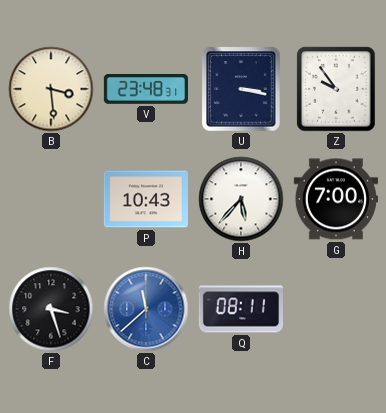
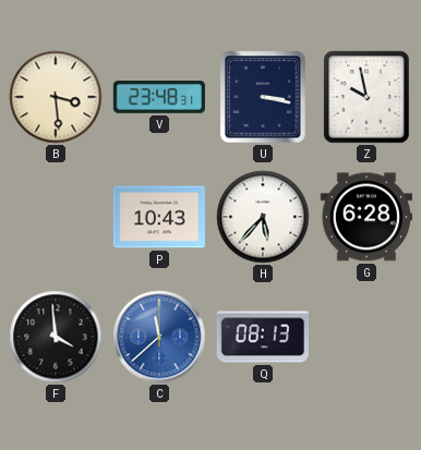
Z: 9:54 -> 9:58
G: 7:00 -> 6:28
F: 3:27 -> 3:59
Q: 08:11 -> 08:13
